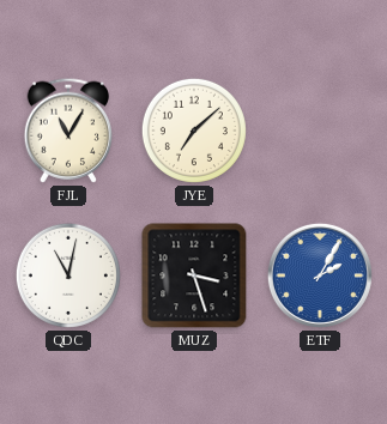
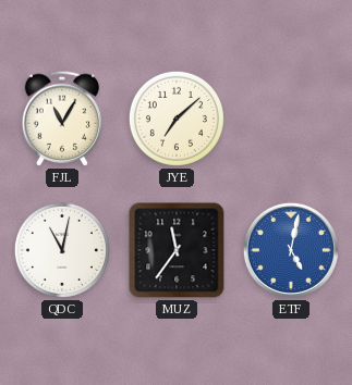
MUZ: 3:27 -> 11:36
ETF: 2:05 -> 5:02
